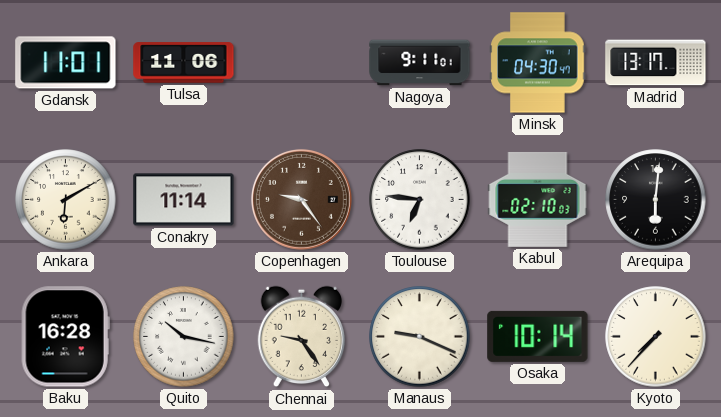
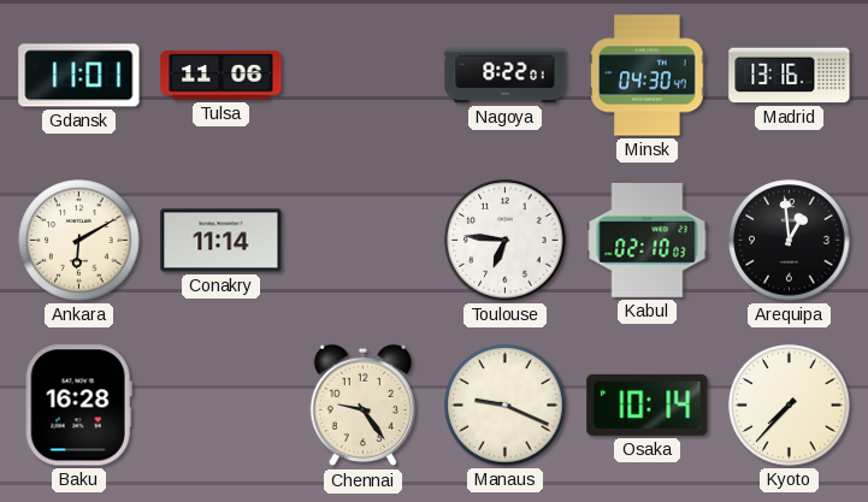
Nagoya: 9:11 -> 8:22
Madrid: 13:17 -> 13:16
Copenhagen: 9:24 -> none
Arequipa: 6:01 -> 12:59
Quito: 10:17 -> none
